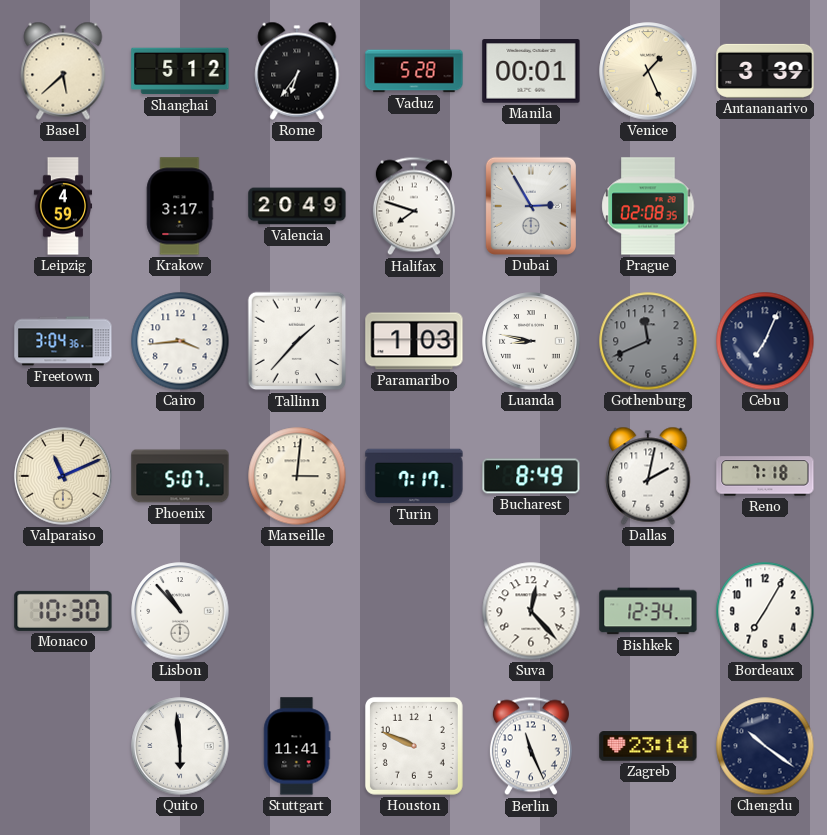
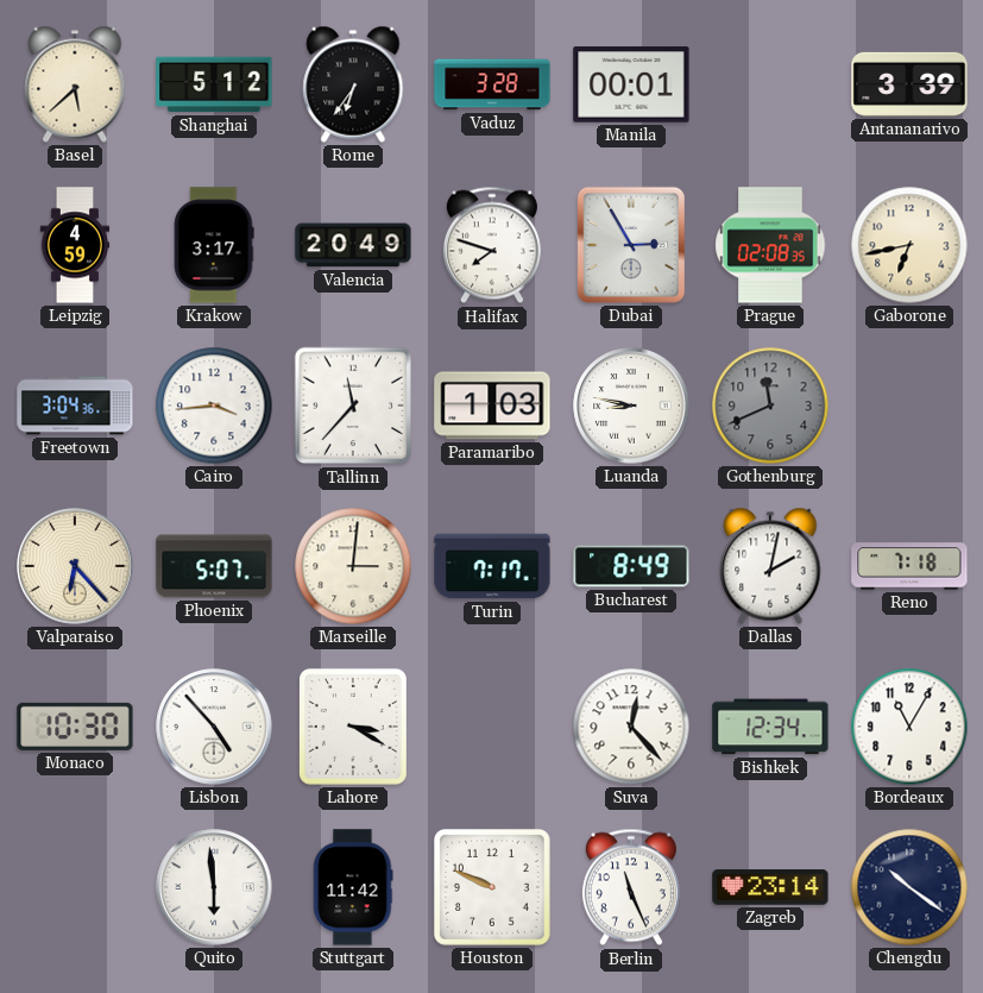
Vaduz: 5:28 -> 3:28
Venice: 1:26 -> none
Gaborone: none -> 6:43
Tallinn: 1:37 -> 11:37
Cebu: 7:04 -> none
Valparaiso: 11:11 -> 6:23
Lisbon: 10:53 -> 4:53
Lahore: none -> 3:20
Bordeaux: 7:05 -> 11:05
Stuttgart: 11:41 -> 11:42
